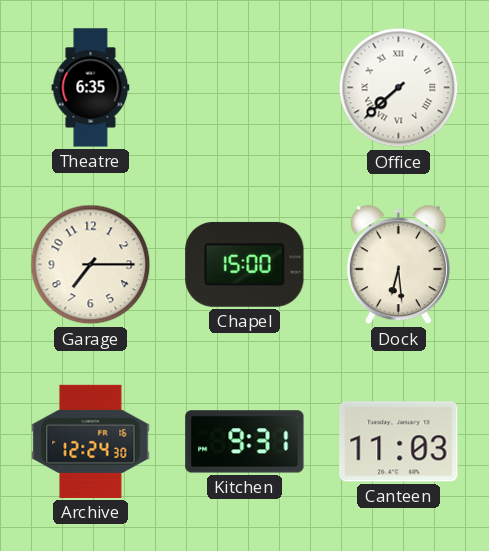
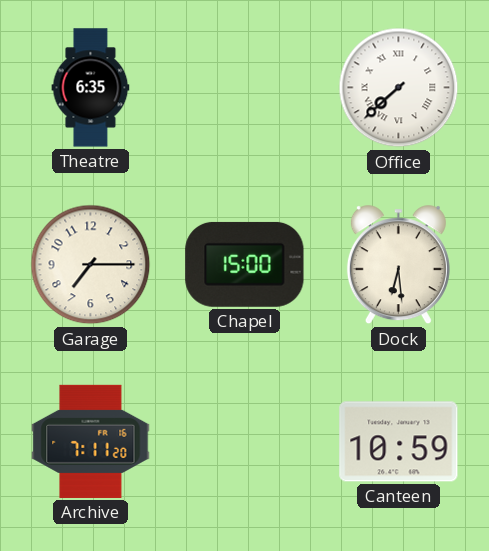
Archive: 12:24 -> 7:11
Kitchen: 9:31 -> none
Canteen: 11:03 -> 10:59
